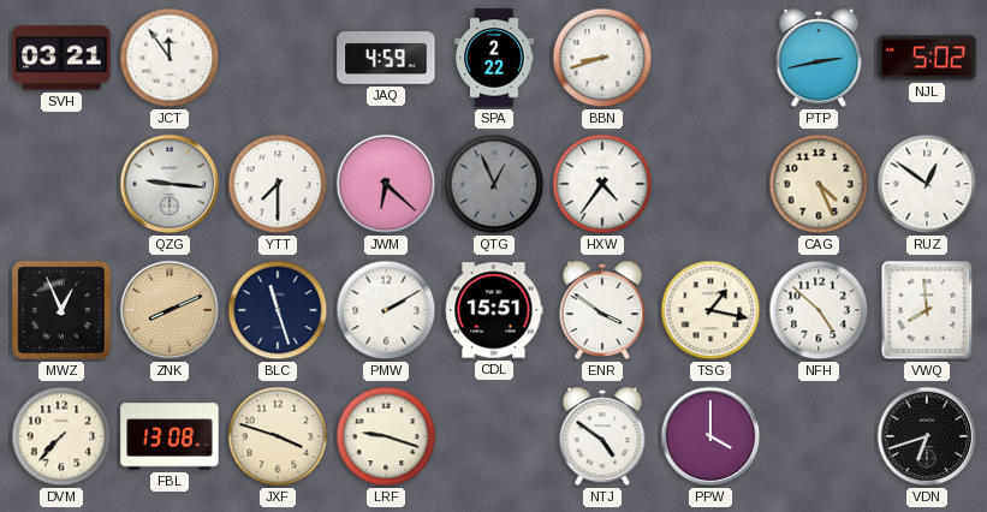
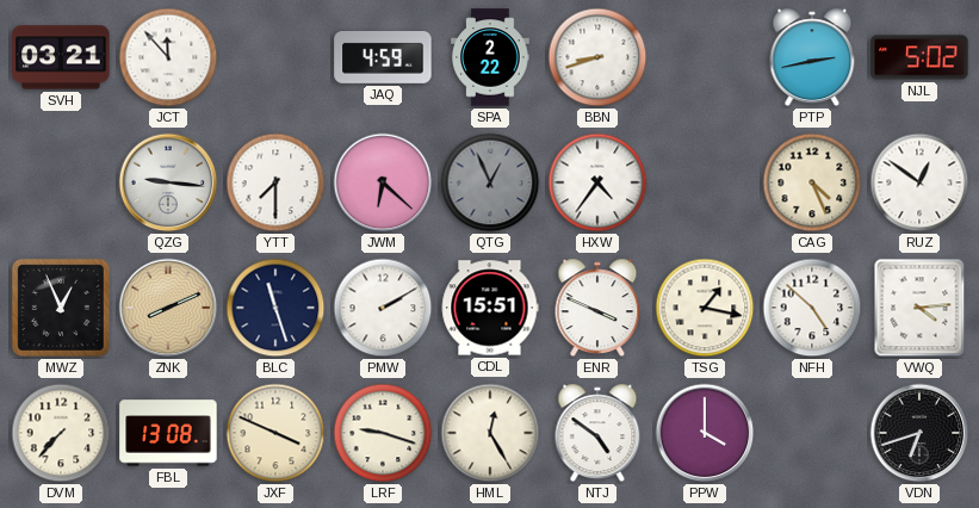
JCT: 11:54 -> 11:53
ENR: 3:51 -> 3:49
VWQ: 7:59 -> 4:14
JXF: 3:48 -> 3:49
HML: none -> 12:25
